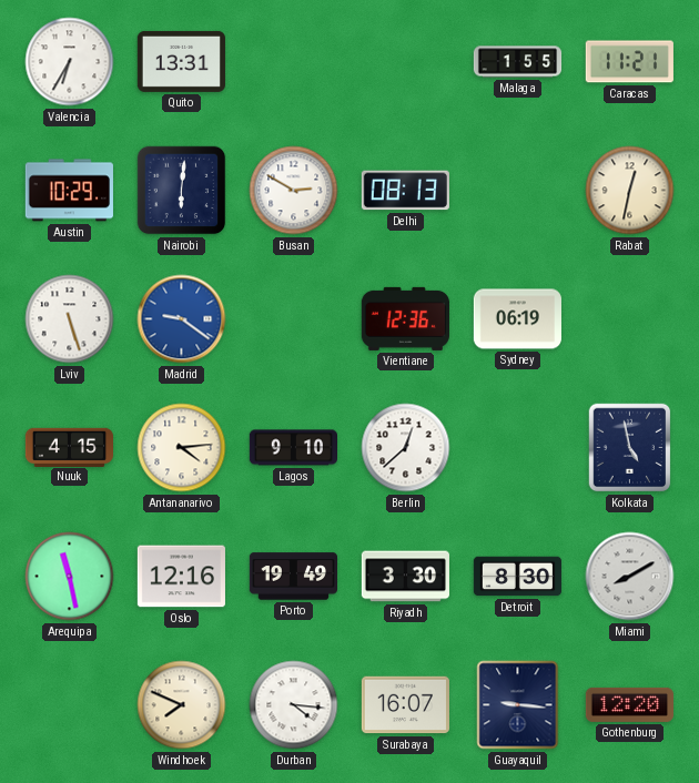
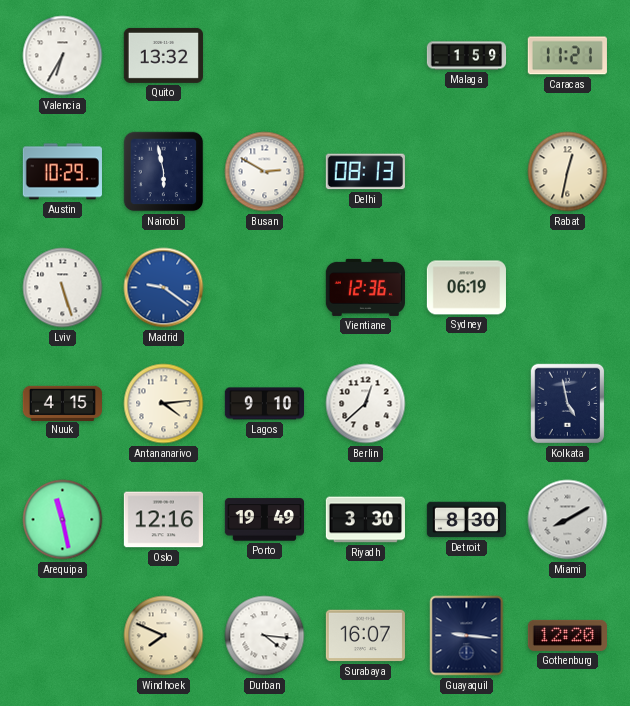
Quito: 13:31 -> 13:32
Malaga: 1:55 -> 1:59
Nairobi: 6:01 -> 5:58
